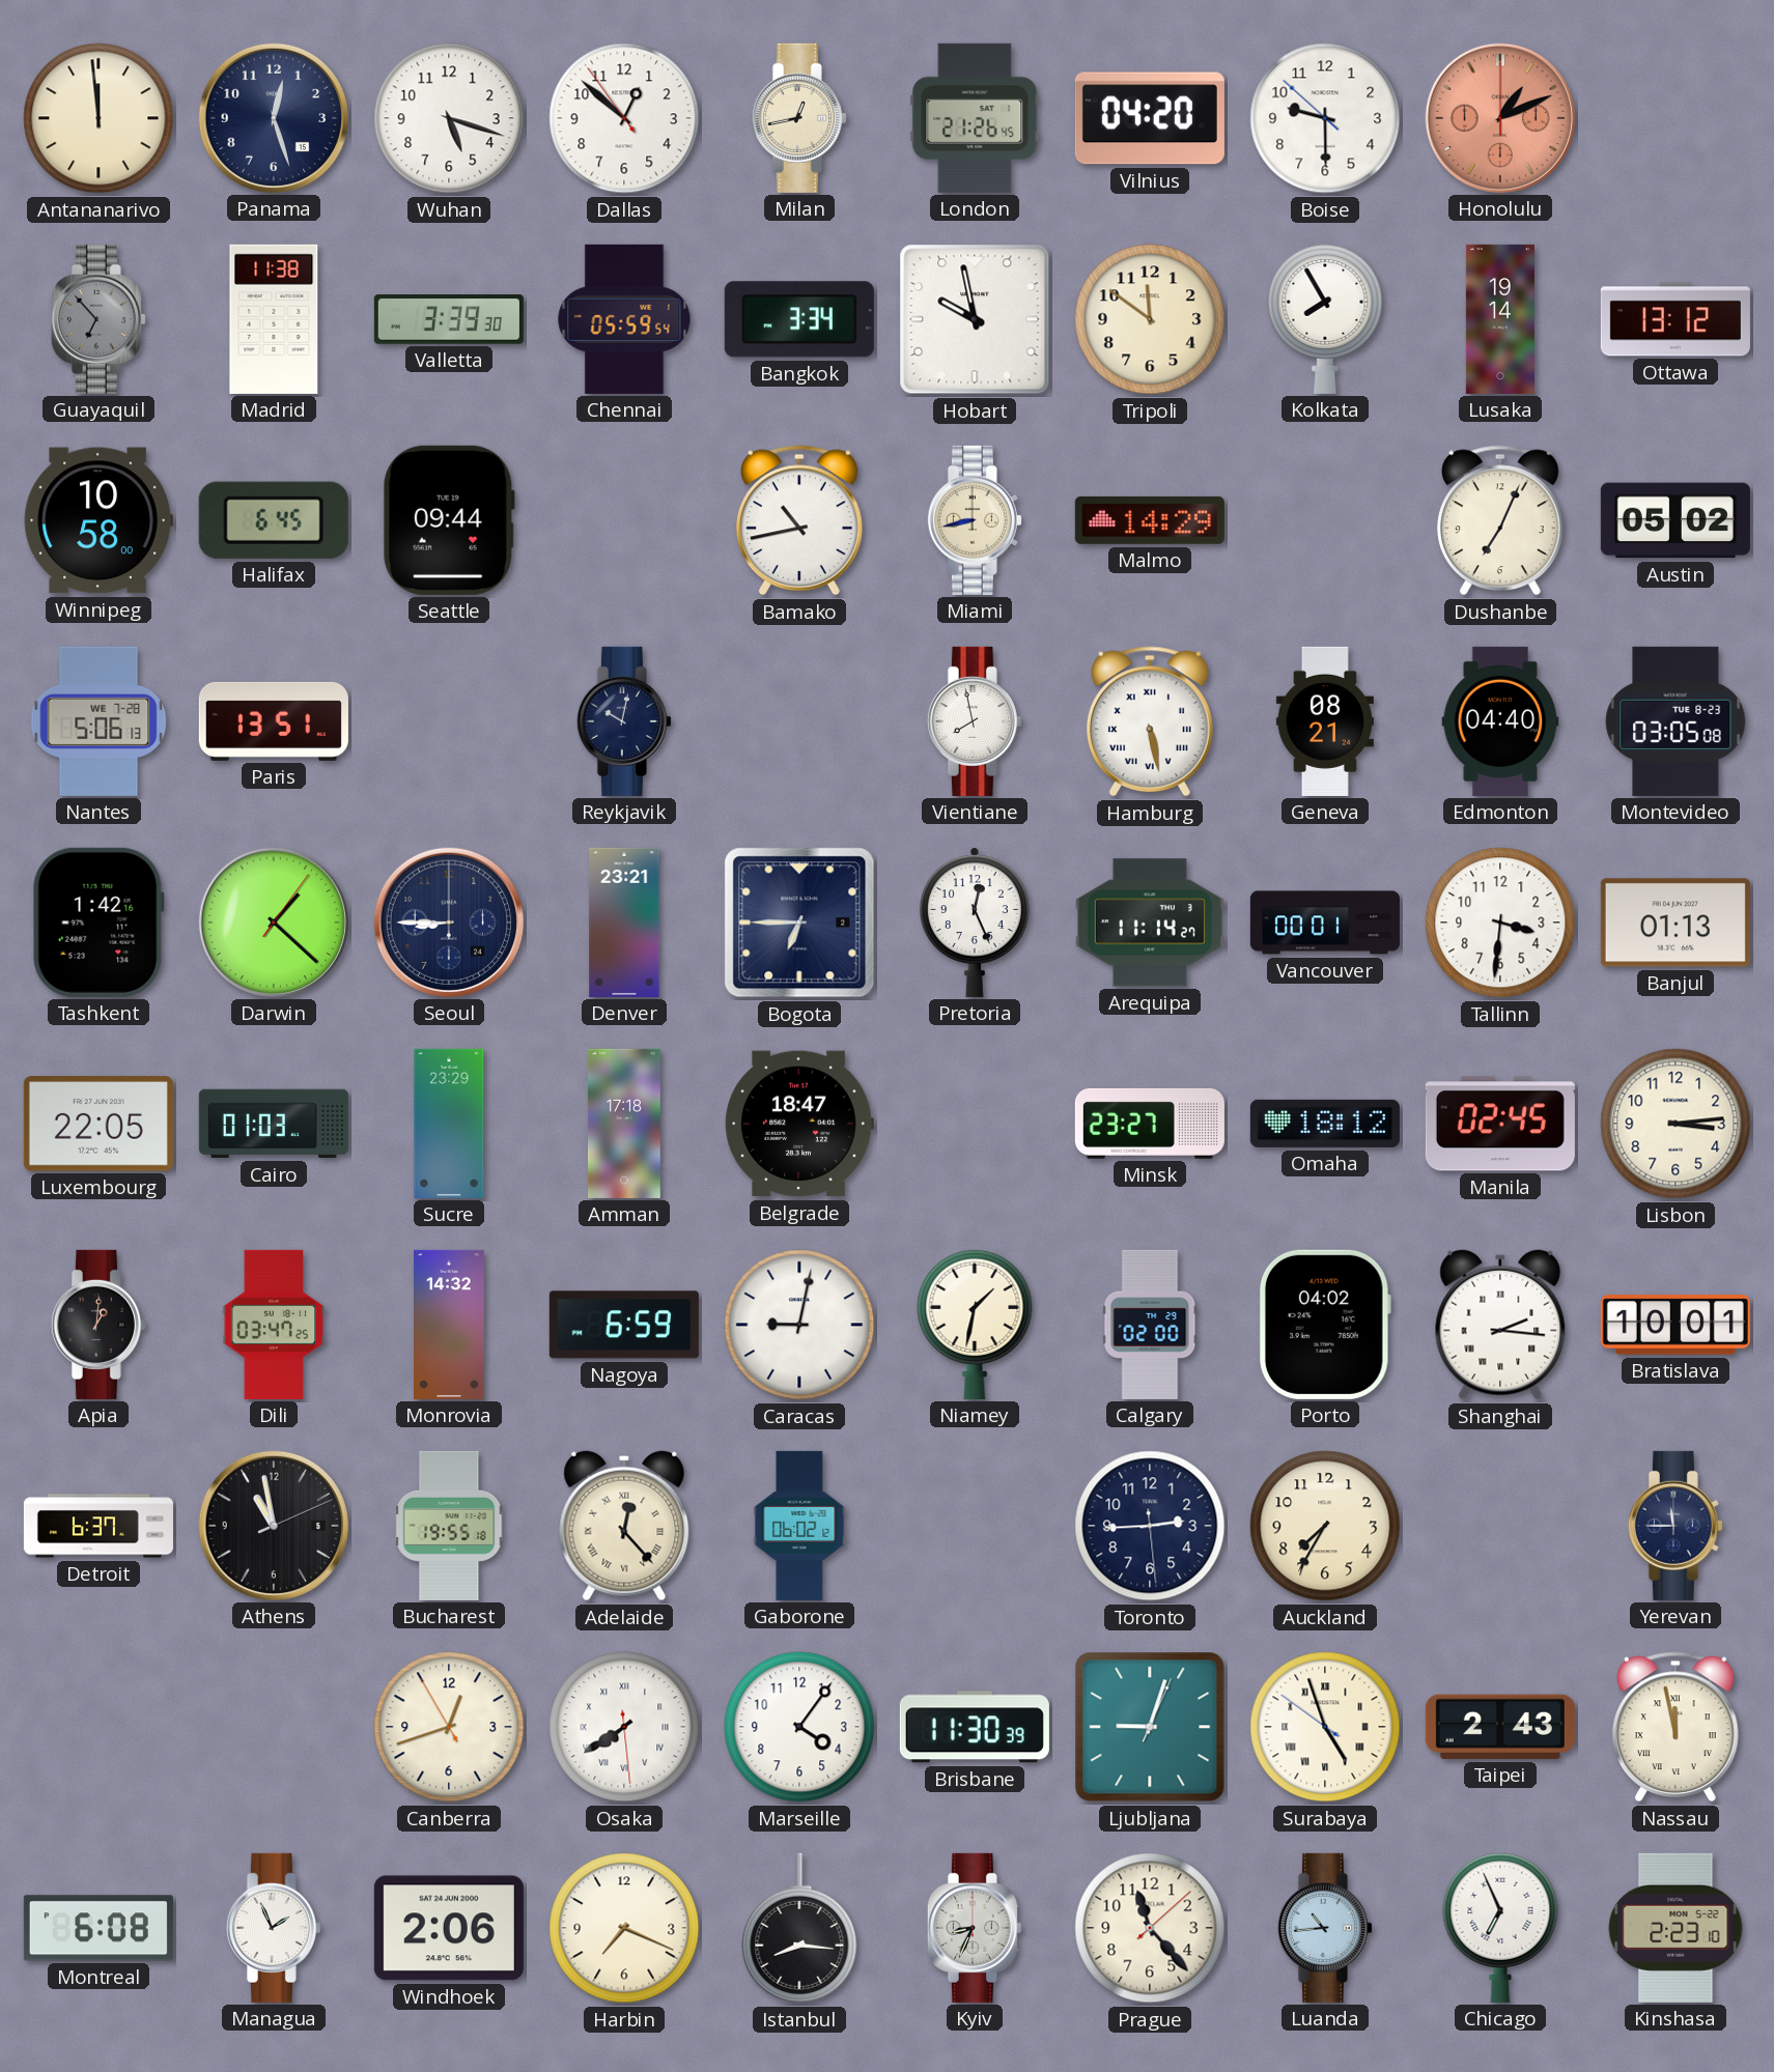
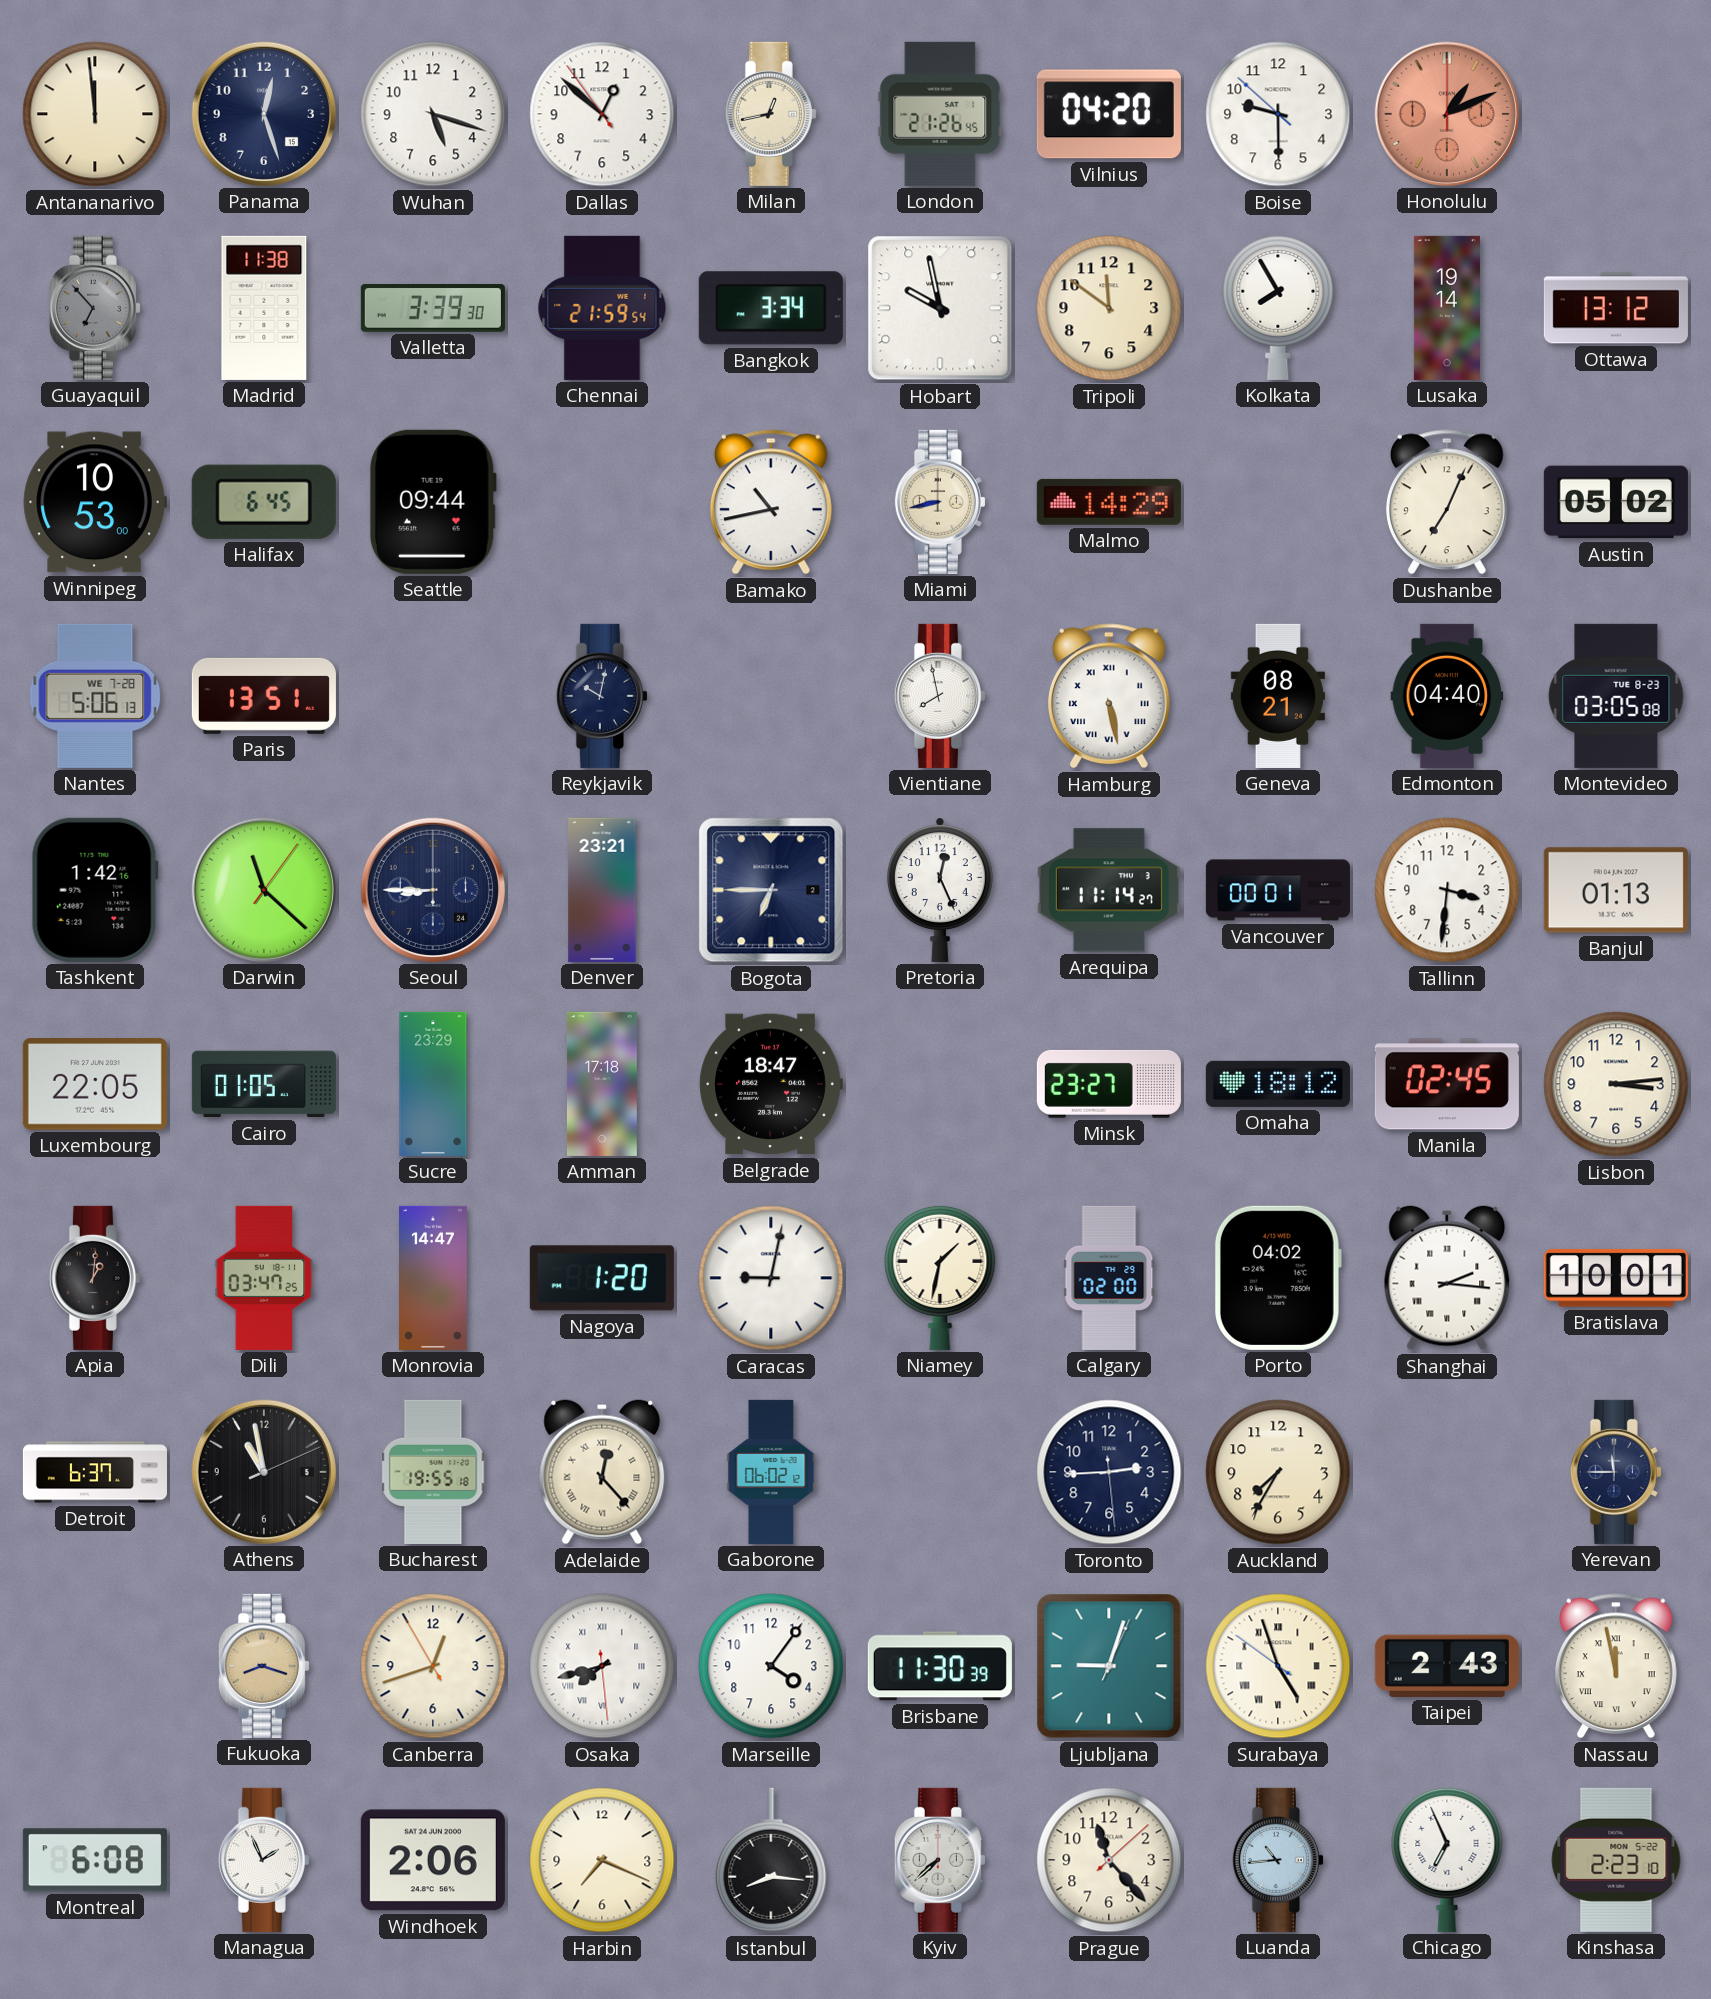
Chennai: 05:59 -> 21:59
Winnipeg: 10:58 -> 10:53
Darwin: 1:22 -> 11:22
Cairo: 01:03 -> 01:05
Monrovia: 14:32 -> 14:47
Nagoya: 6:59 -> 1:20
Fukuoka: none -> 8:18
Osaka: 7:39 -> 7:42
Kyiv: 8:34 -> 7:38
